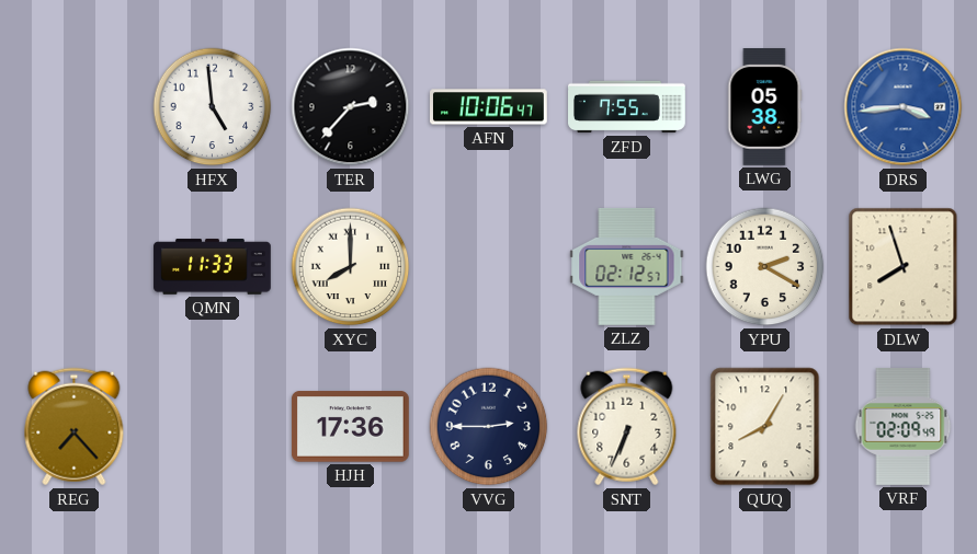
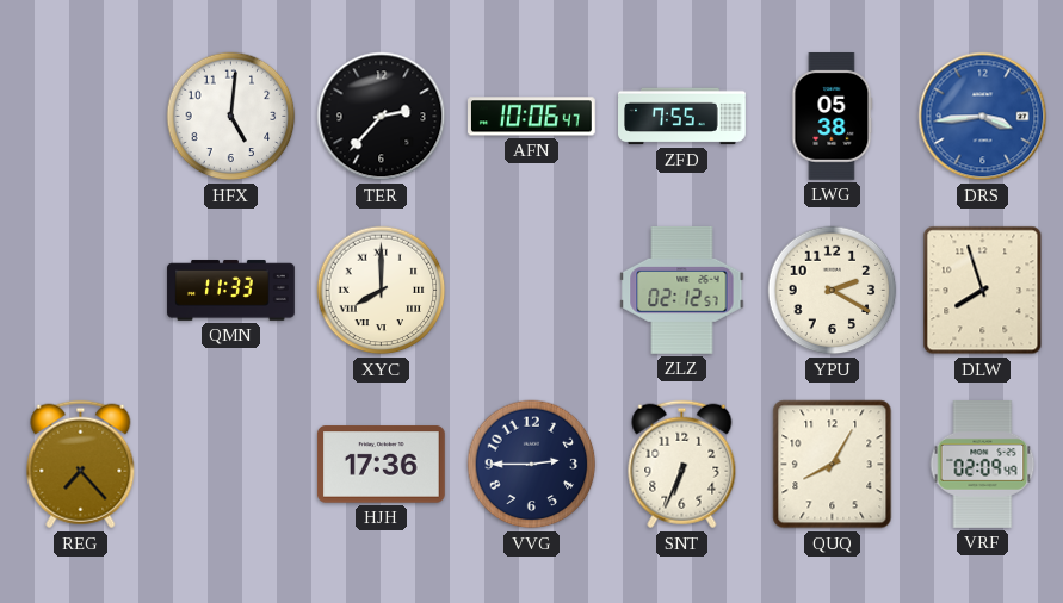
HFX: 4:59 -> 5:01
